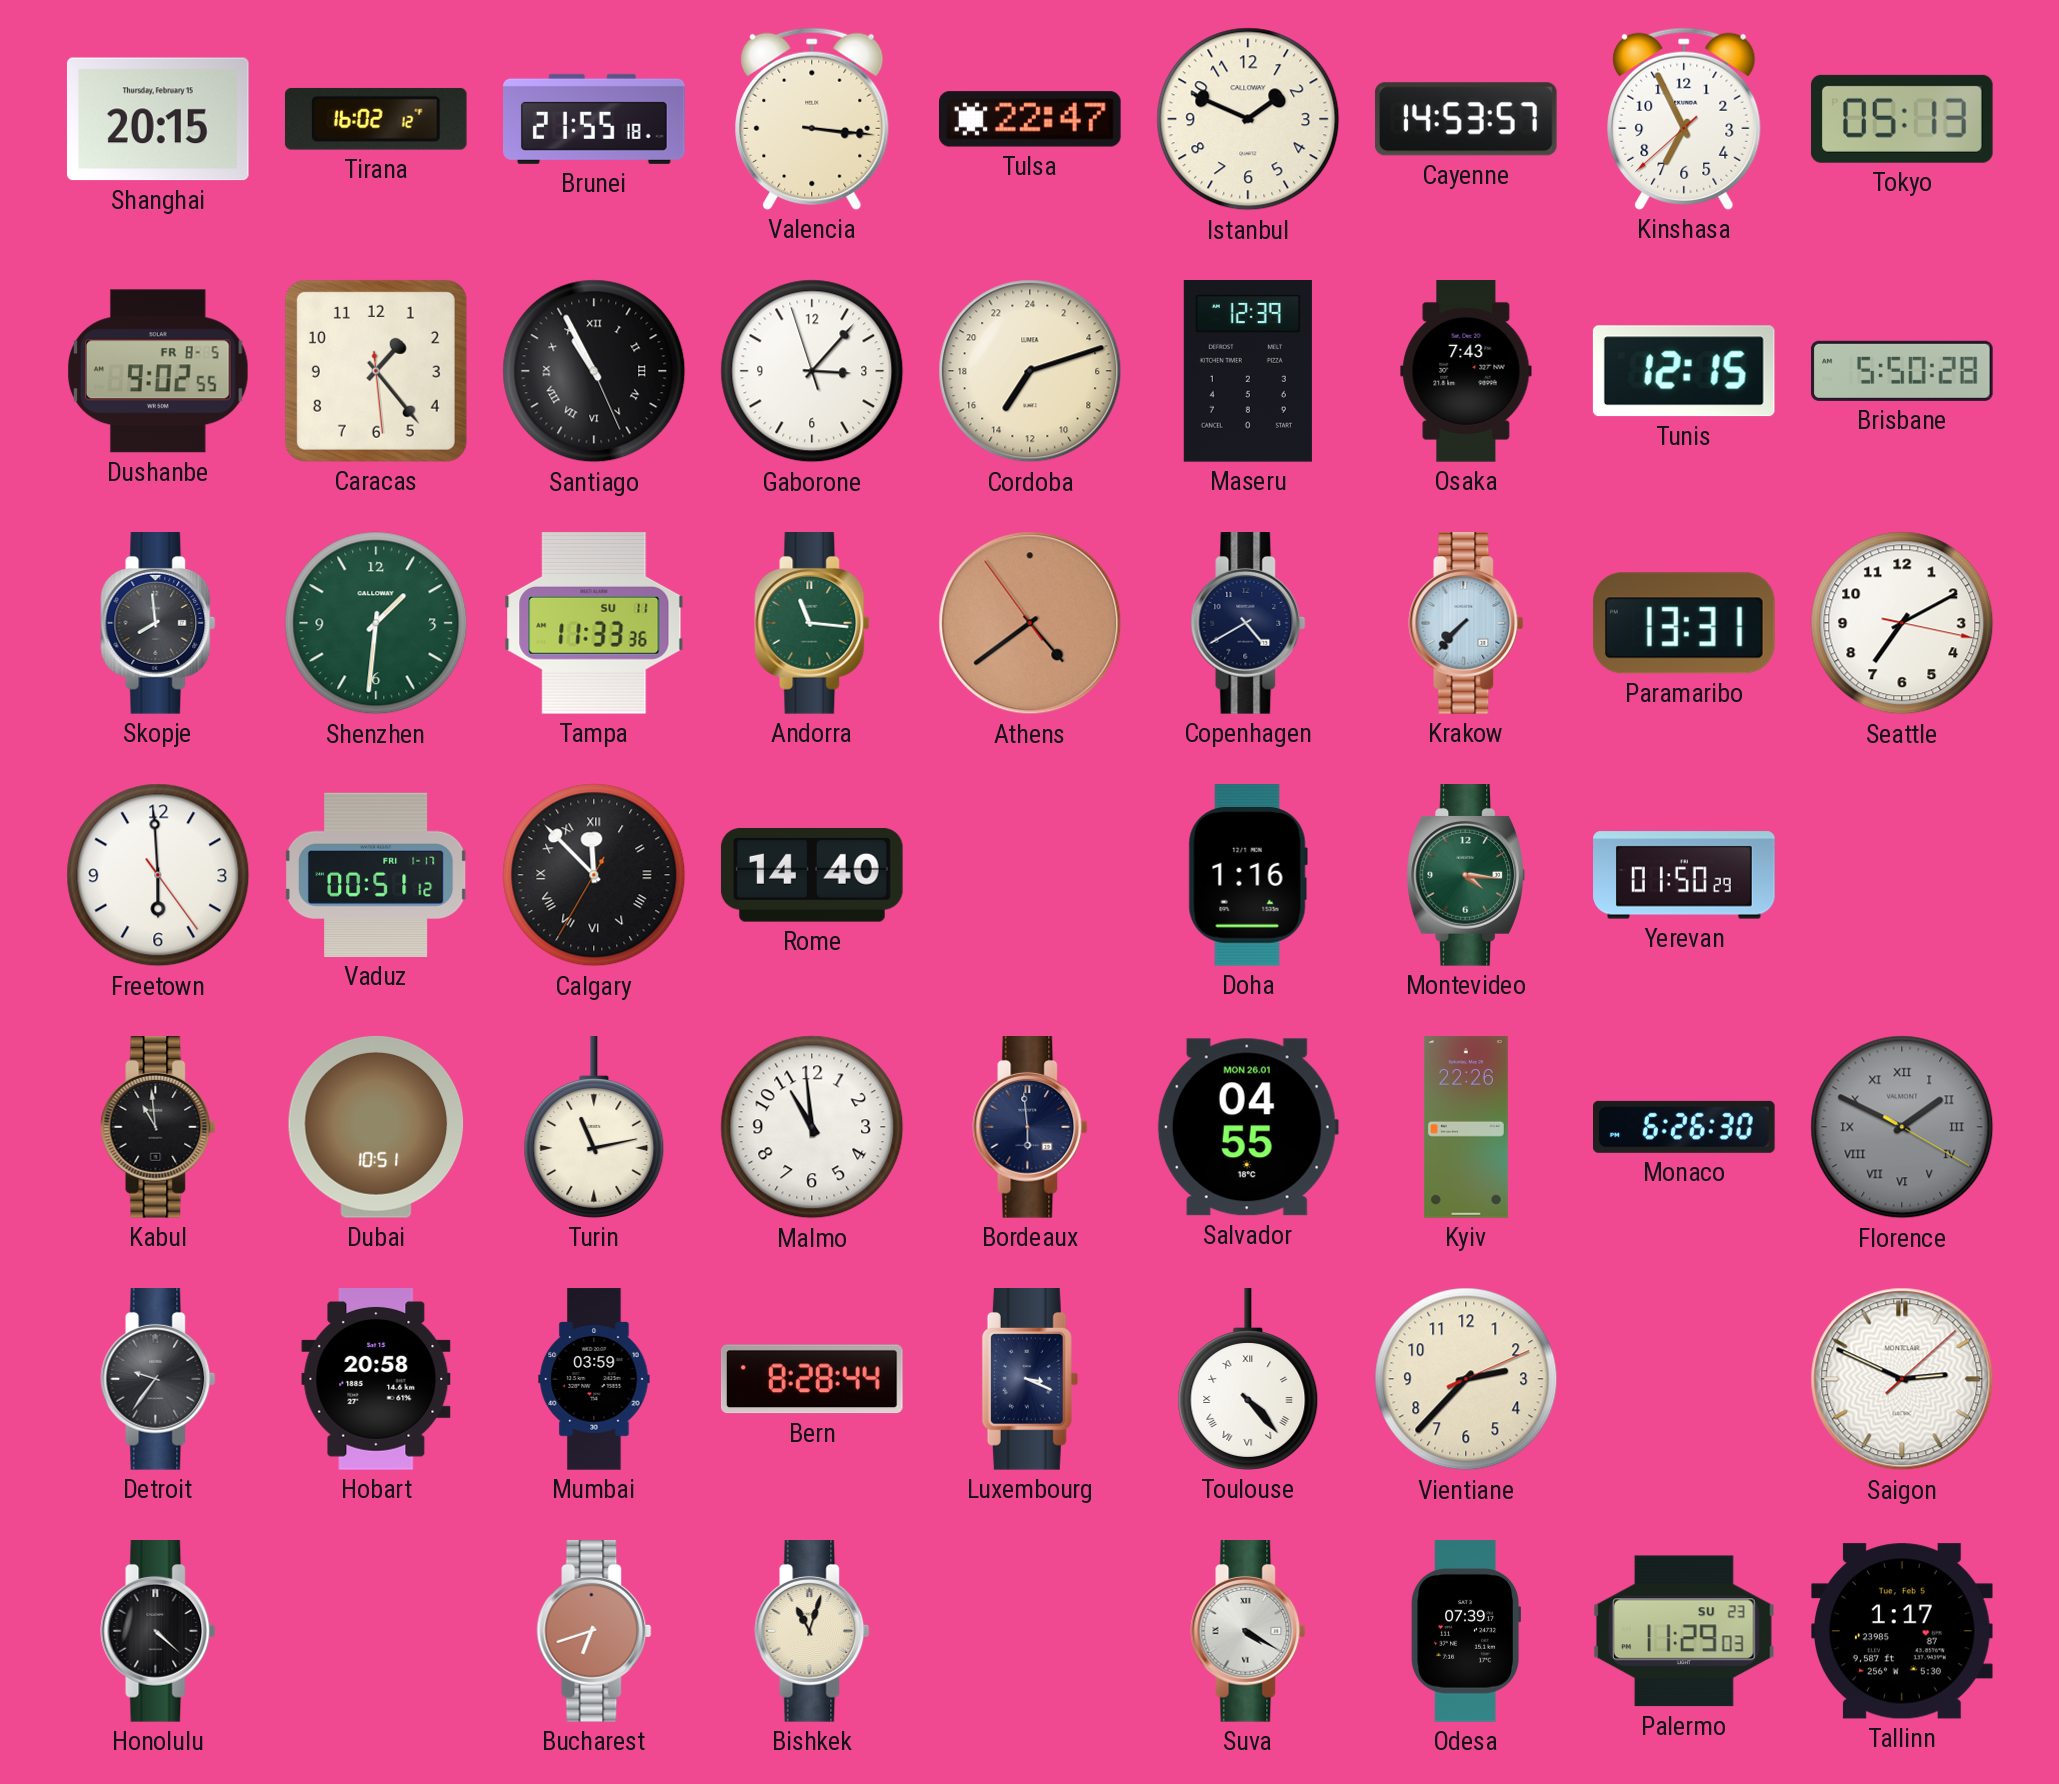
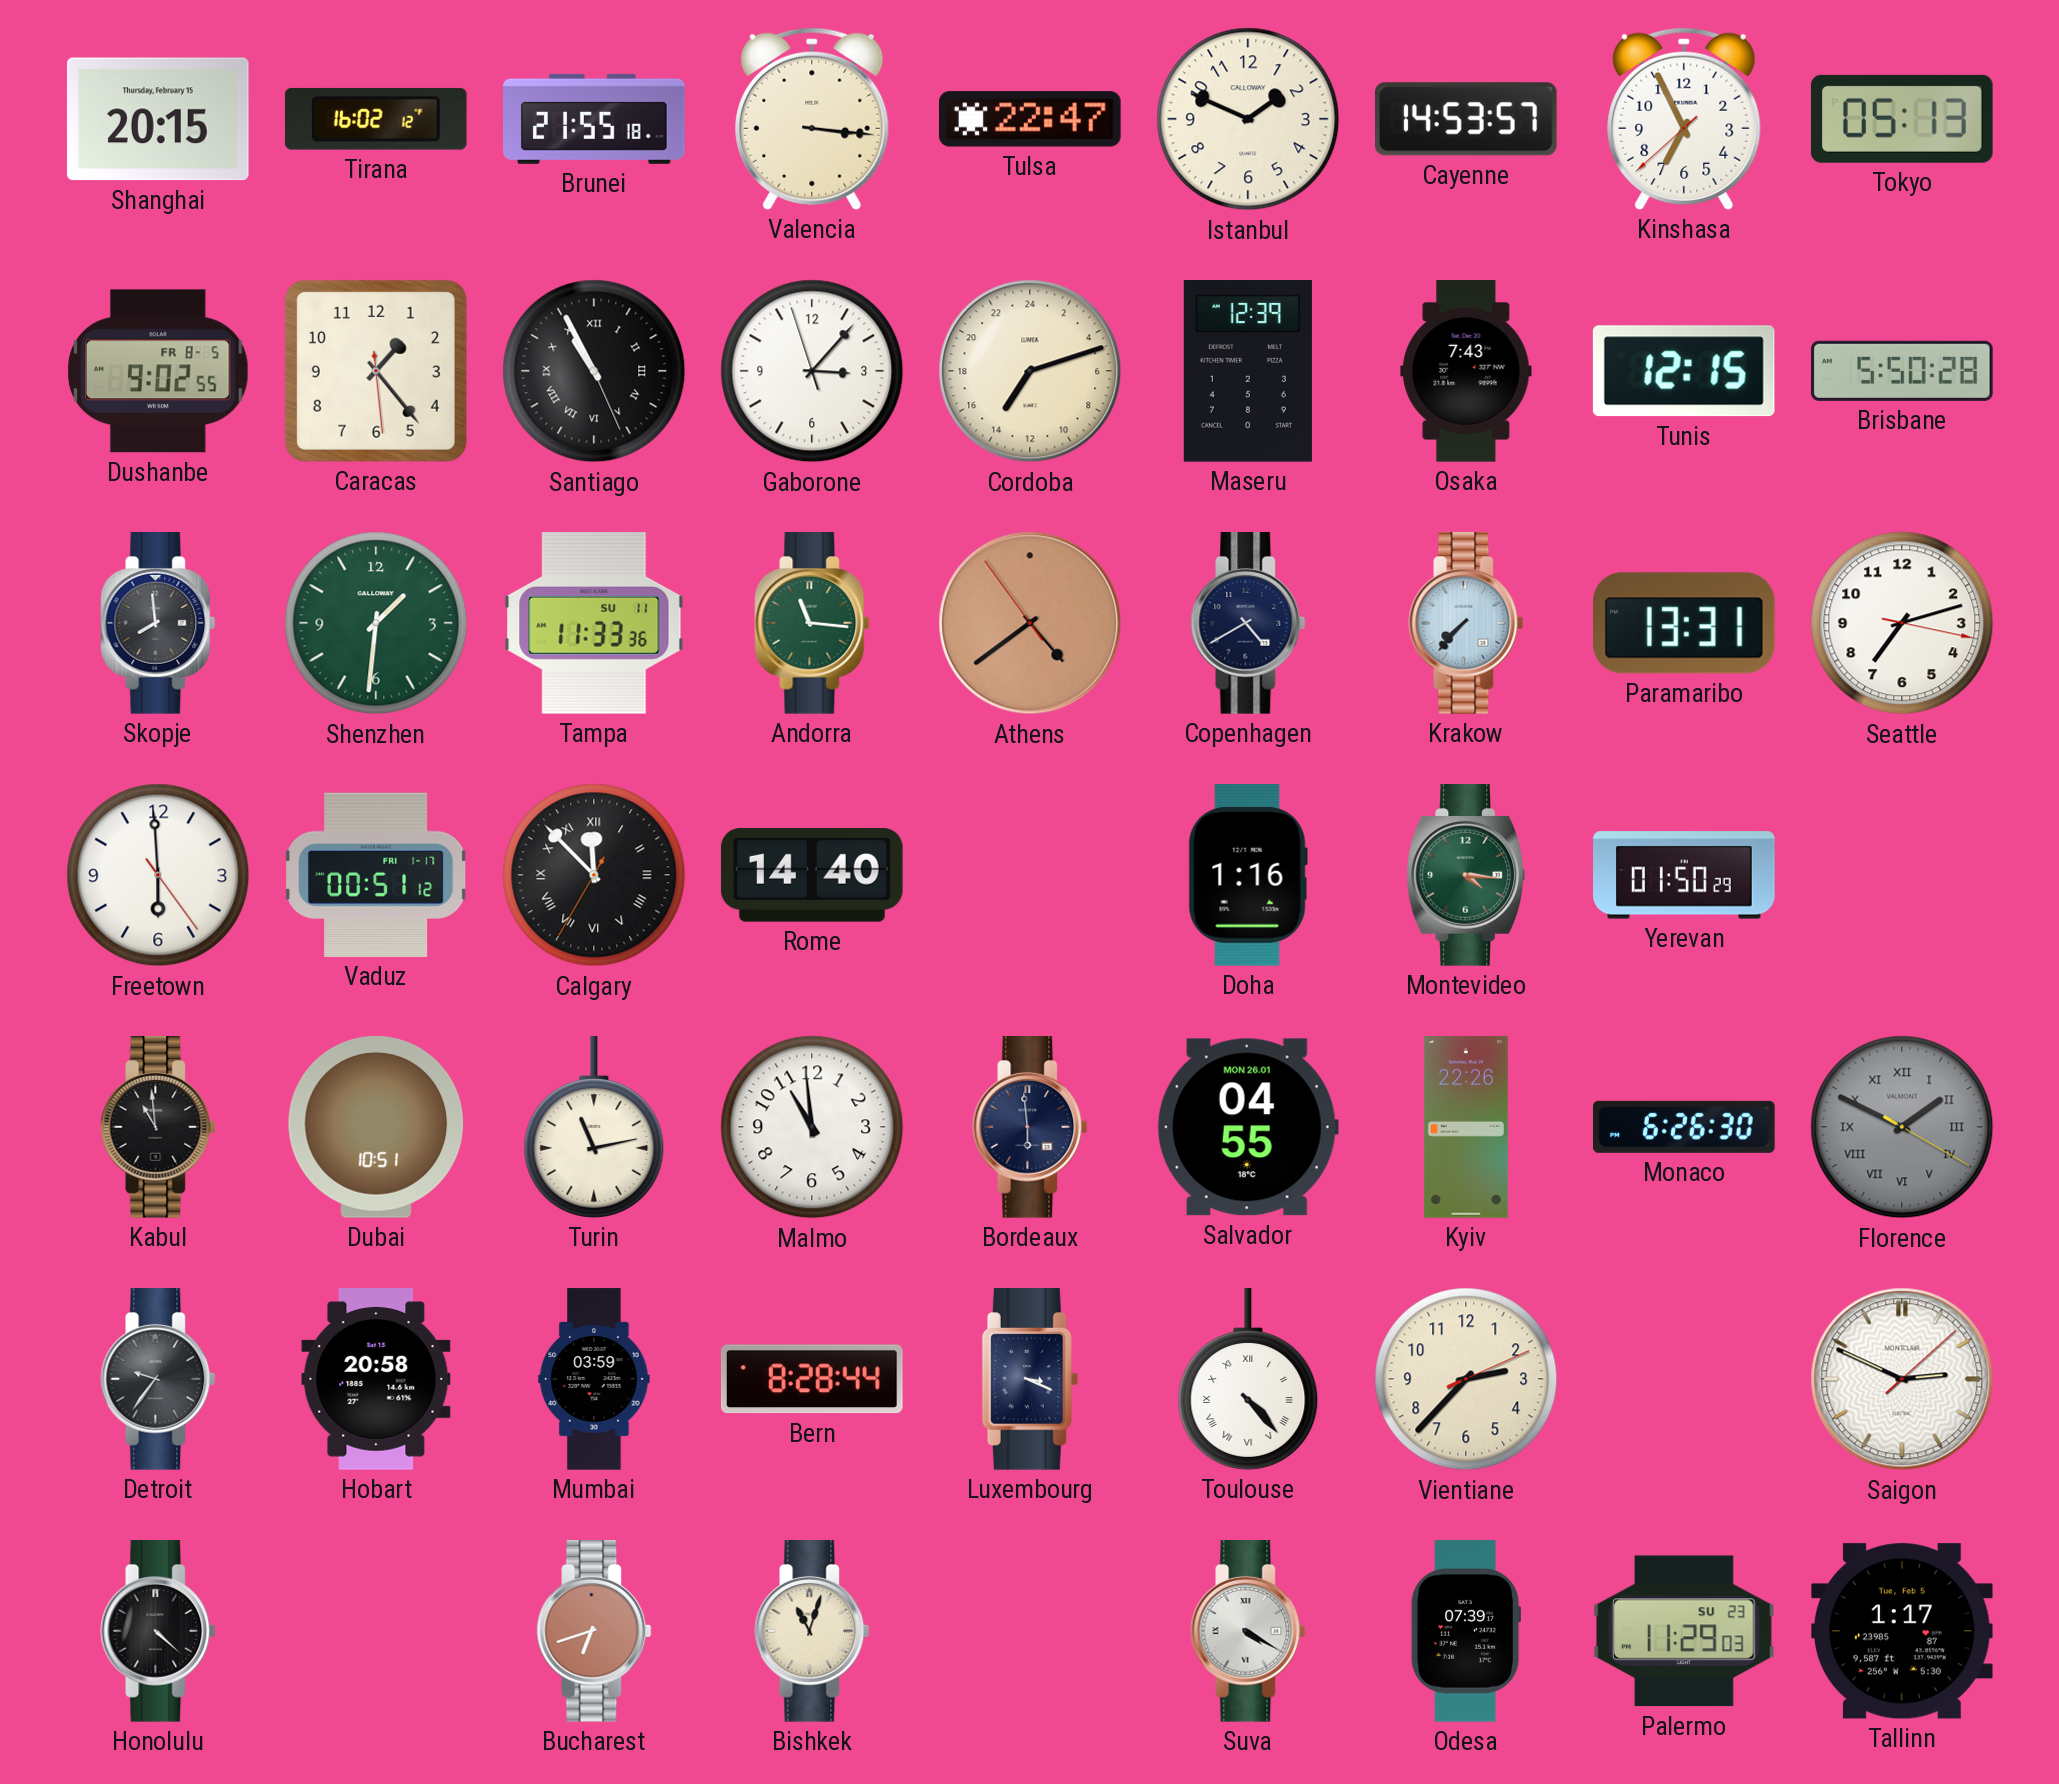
Seattle: 7:10 -> 7:12
